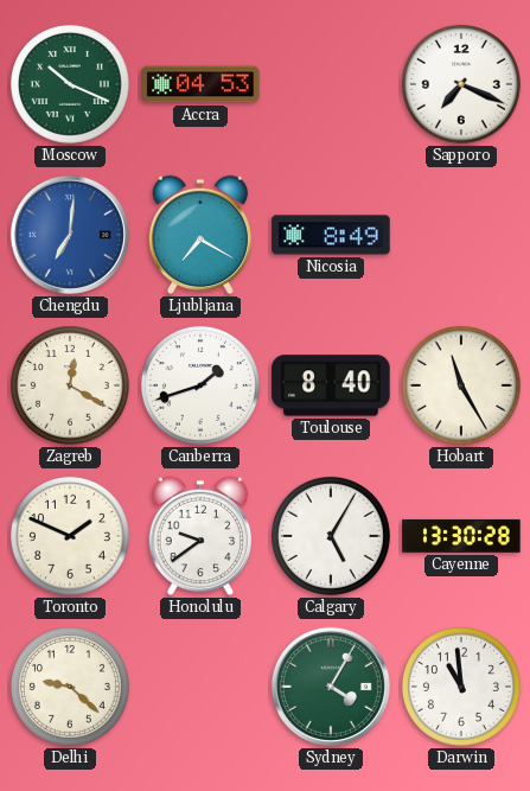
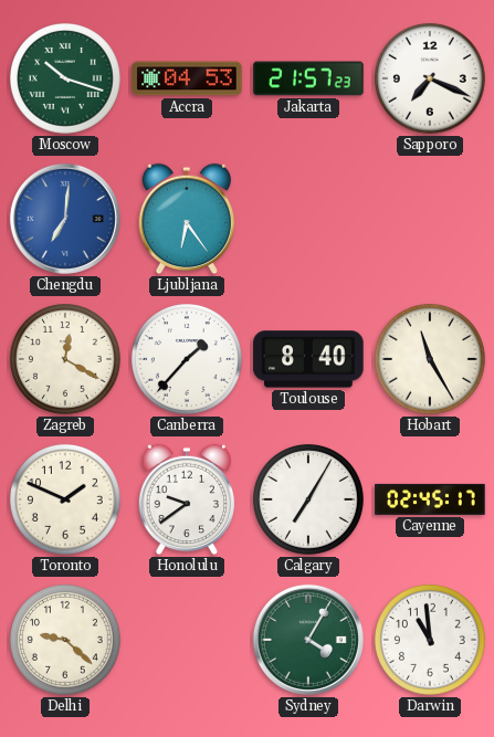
Moscow: 10:19 -> 10:18
Jakarta: none -> 21:57
Ljubljana: 7:20 -> 6:24
Nicosia: 8:49 -> none
Canberra: 1:42 -> 1:37
Calgary: 5:05 -> 7:05
Cayenne: 13:30 -> 02:45
